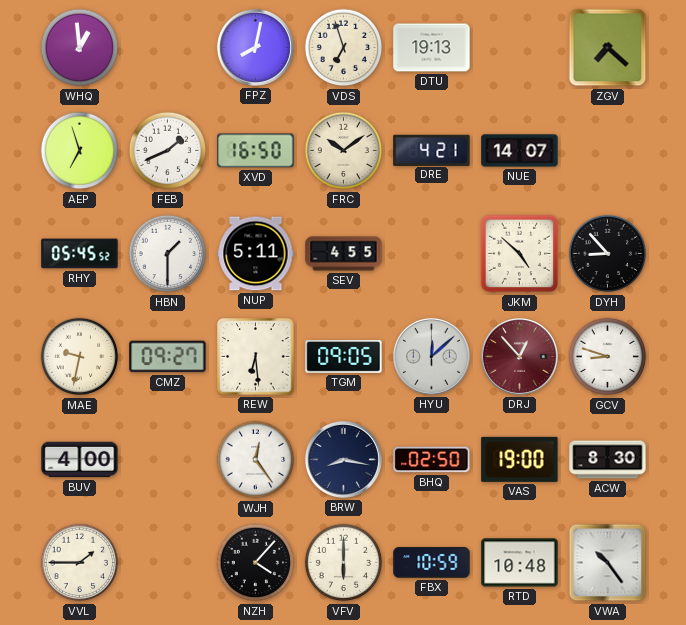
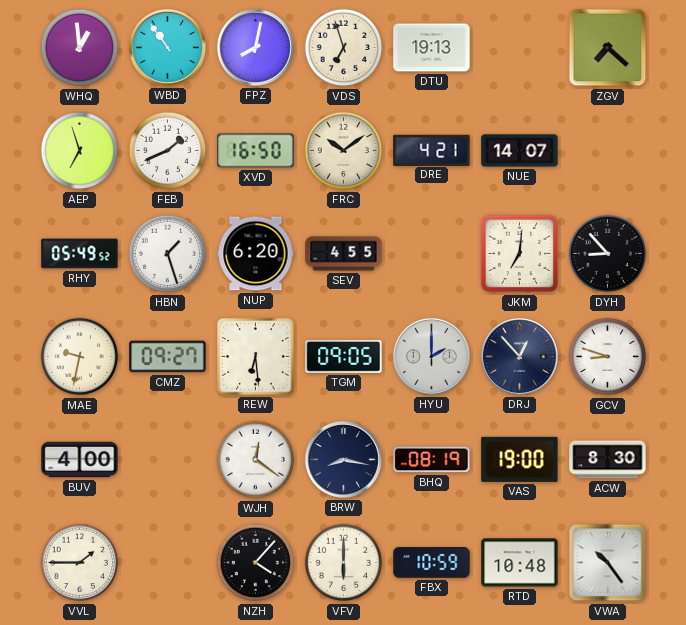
WBD: none -> 10:54
RHY: 05:45 -> 05:49
HBN: 1:30 -> 1:27
NUP: 5:11 -> 6:20
JKM: 4:52 -> 7:01
HYU: 12:08 -> 2:00
DRJ dial: burgundy -> navy
WJH: 12:24 -> 12:21
BHQ: 02:50 -> 08:19
